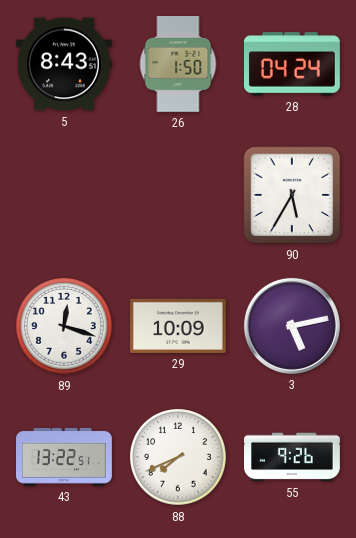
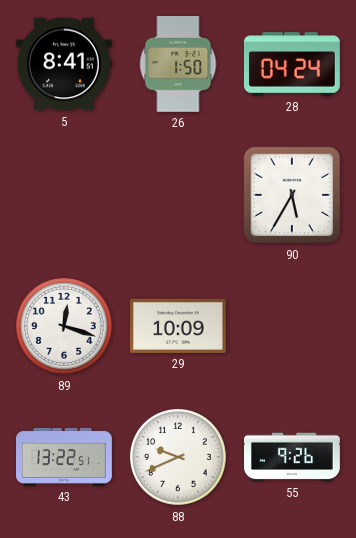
5: 8:43 -> 8:41
3: 5:13 -> none
88: 7:41 -> 9:41
